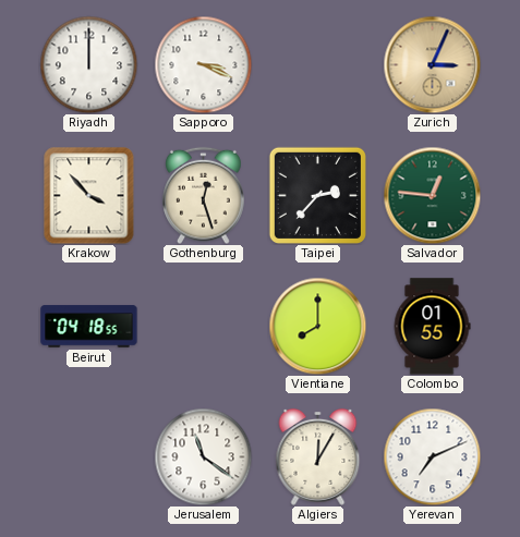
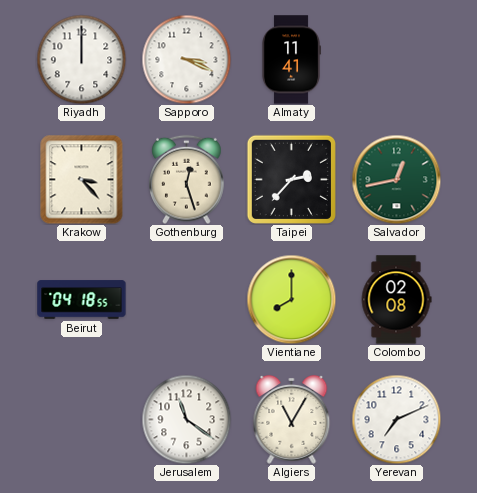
Almaty: none -> 11:41
Zurich: 3:04 -> none
Krakow: 3:53 -> 3:23
Salvador: 12:46 -> 12:43
Colombo: 01:55 -> 02:08
Algiers: 12:05 -> 11:05
